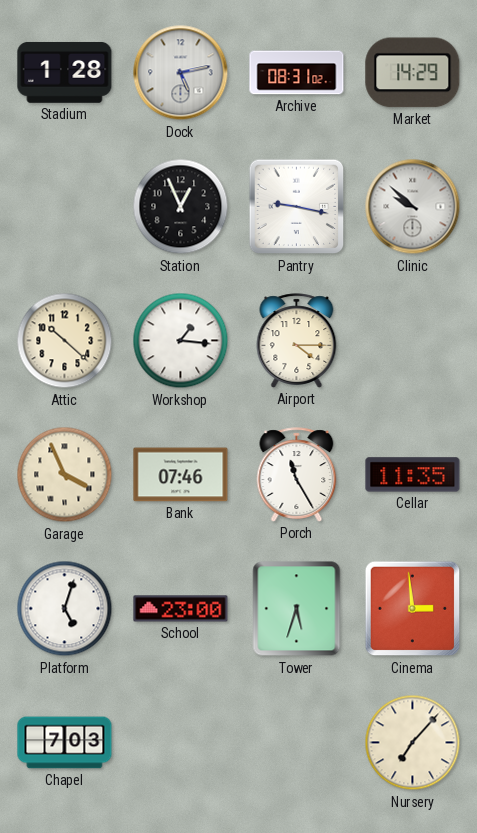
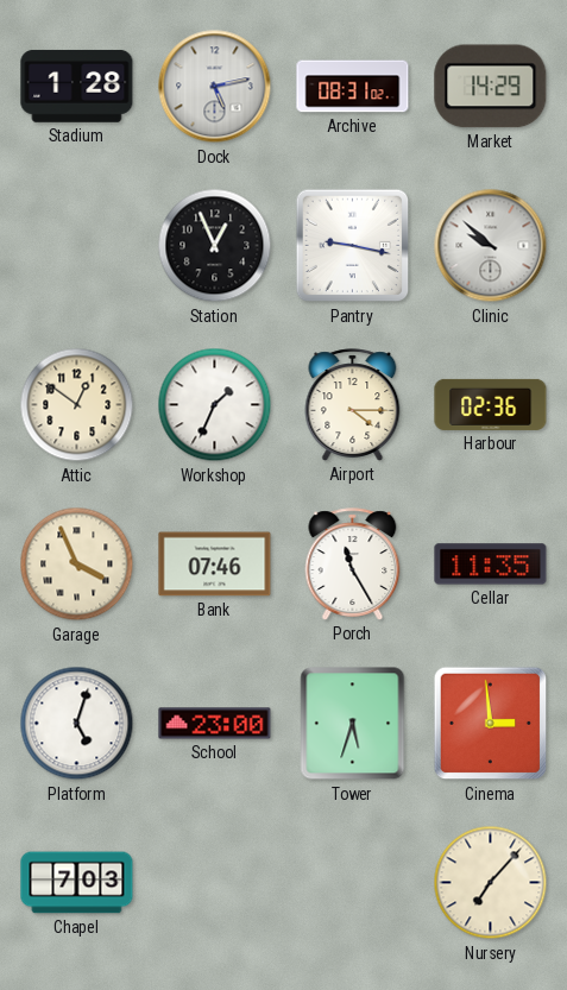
Attic: 10:22 -> 12:51
Workshop: 1:16 -> 1:34
Harbour: none -> 02:36
